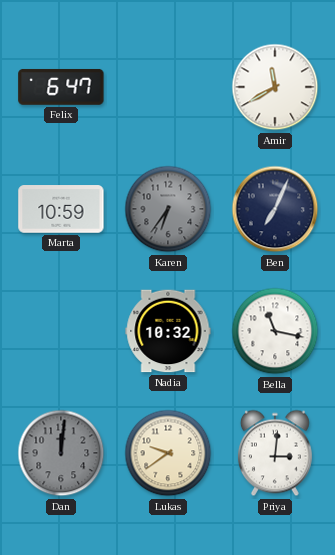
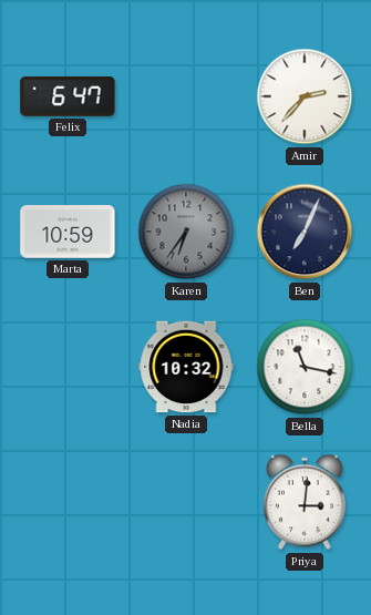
Amir: 11:40 -> 2:37
Dan: 12:01 -> none
Lukas: 9:39 -> none
